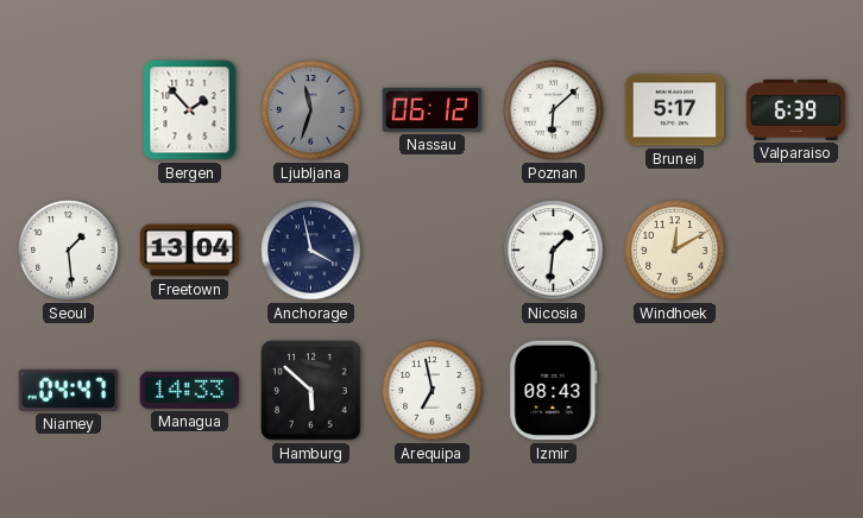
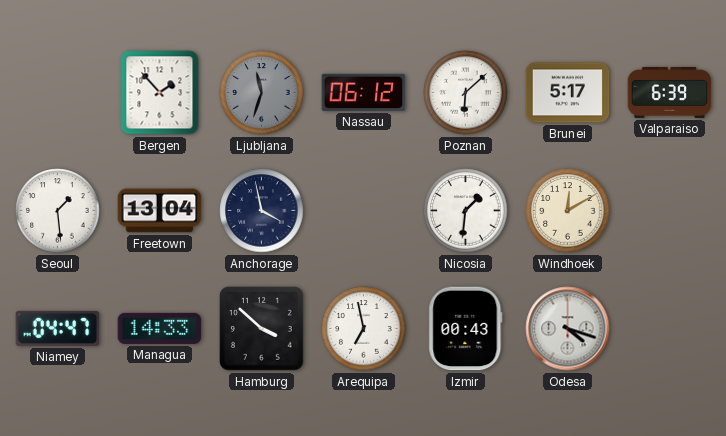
Hamburg: 5:52 -> 3:52
Izmir: 08:43 -> 00:43
Odesa: none -> 4:18
